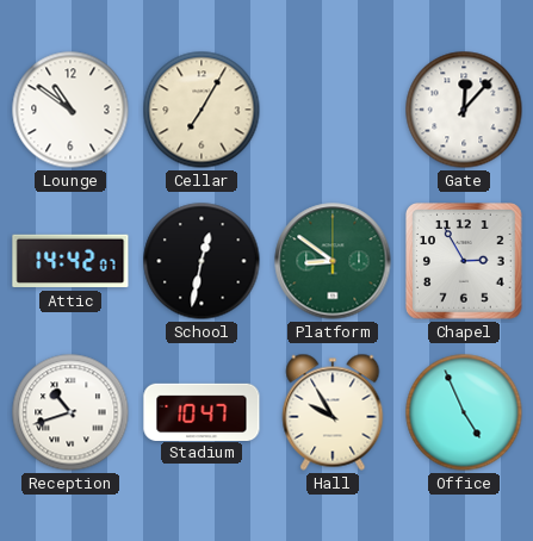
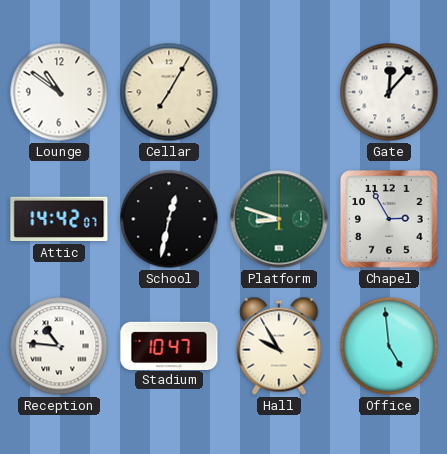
Platform: 8:51 -> 8:48
Reception: 10:42 -> 10:46
Office: 4:56 -> 4:59
